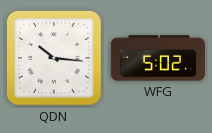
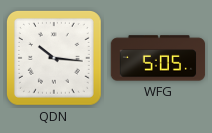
WFG: 5:02 -> 5:05
